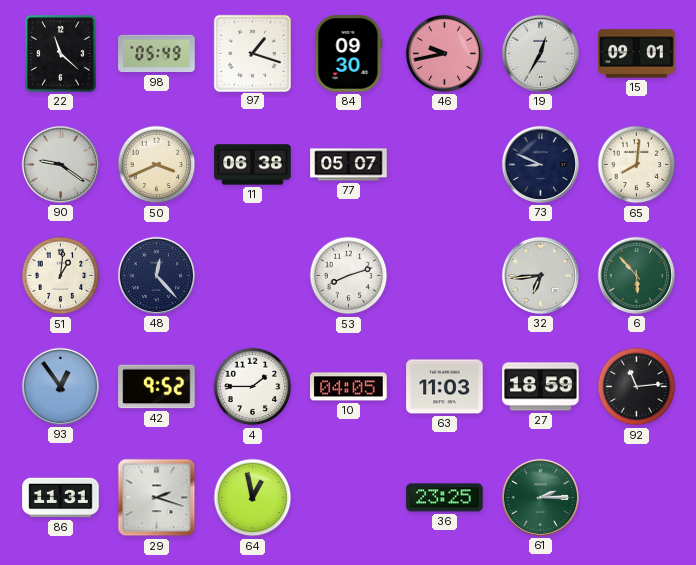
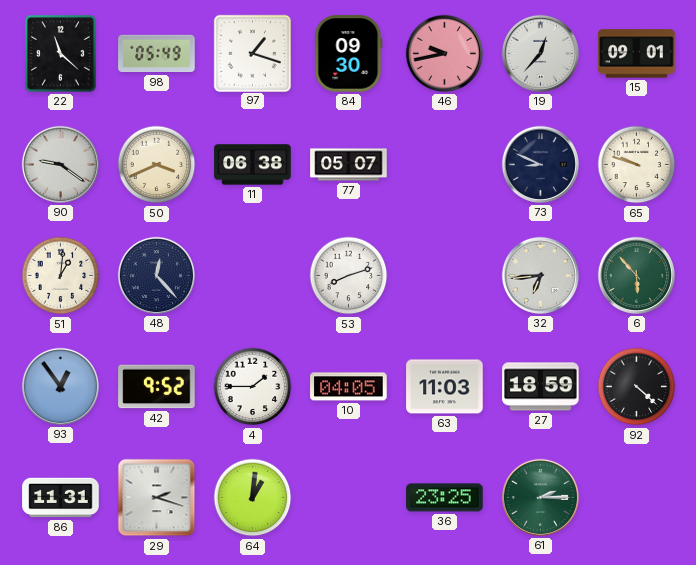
19: 12:35 -> 12:37
65: 8:01 -> 9:48
92: 11:14 -> 4:22
64: 12:58 -> 1:01
